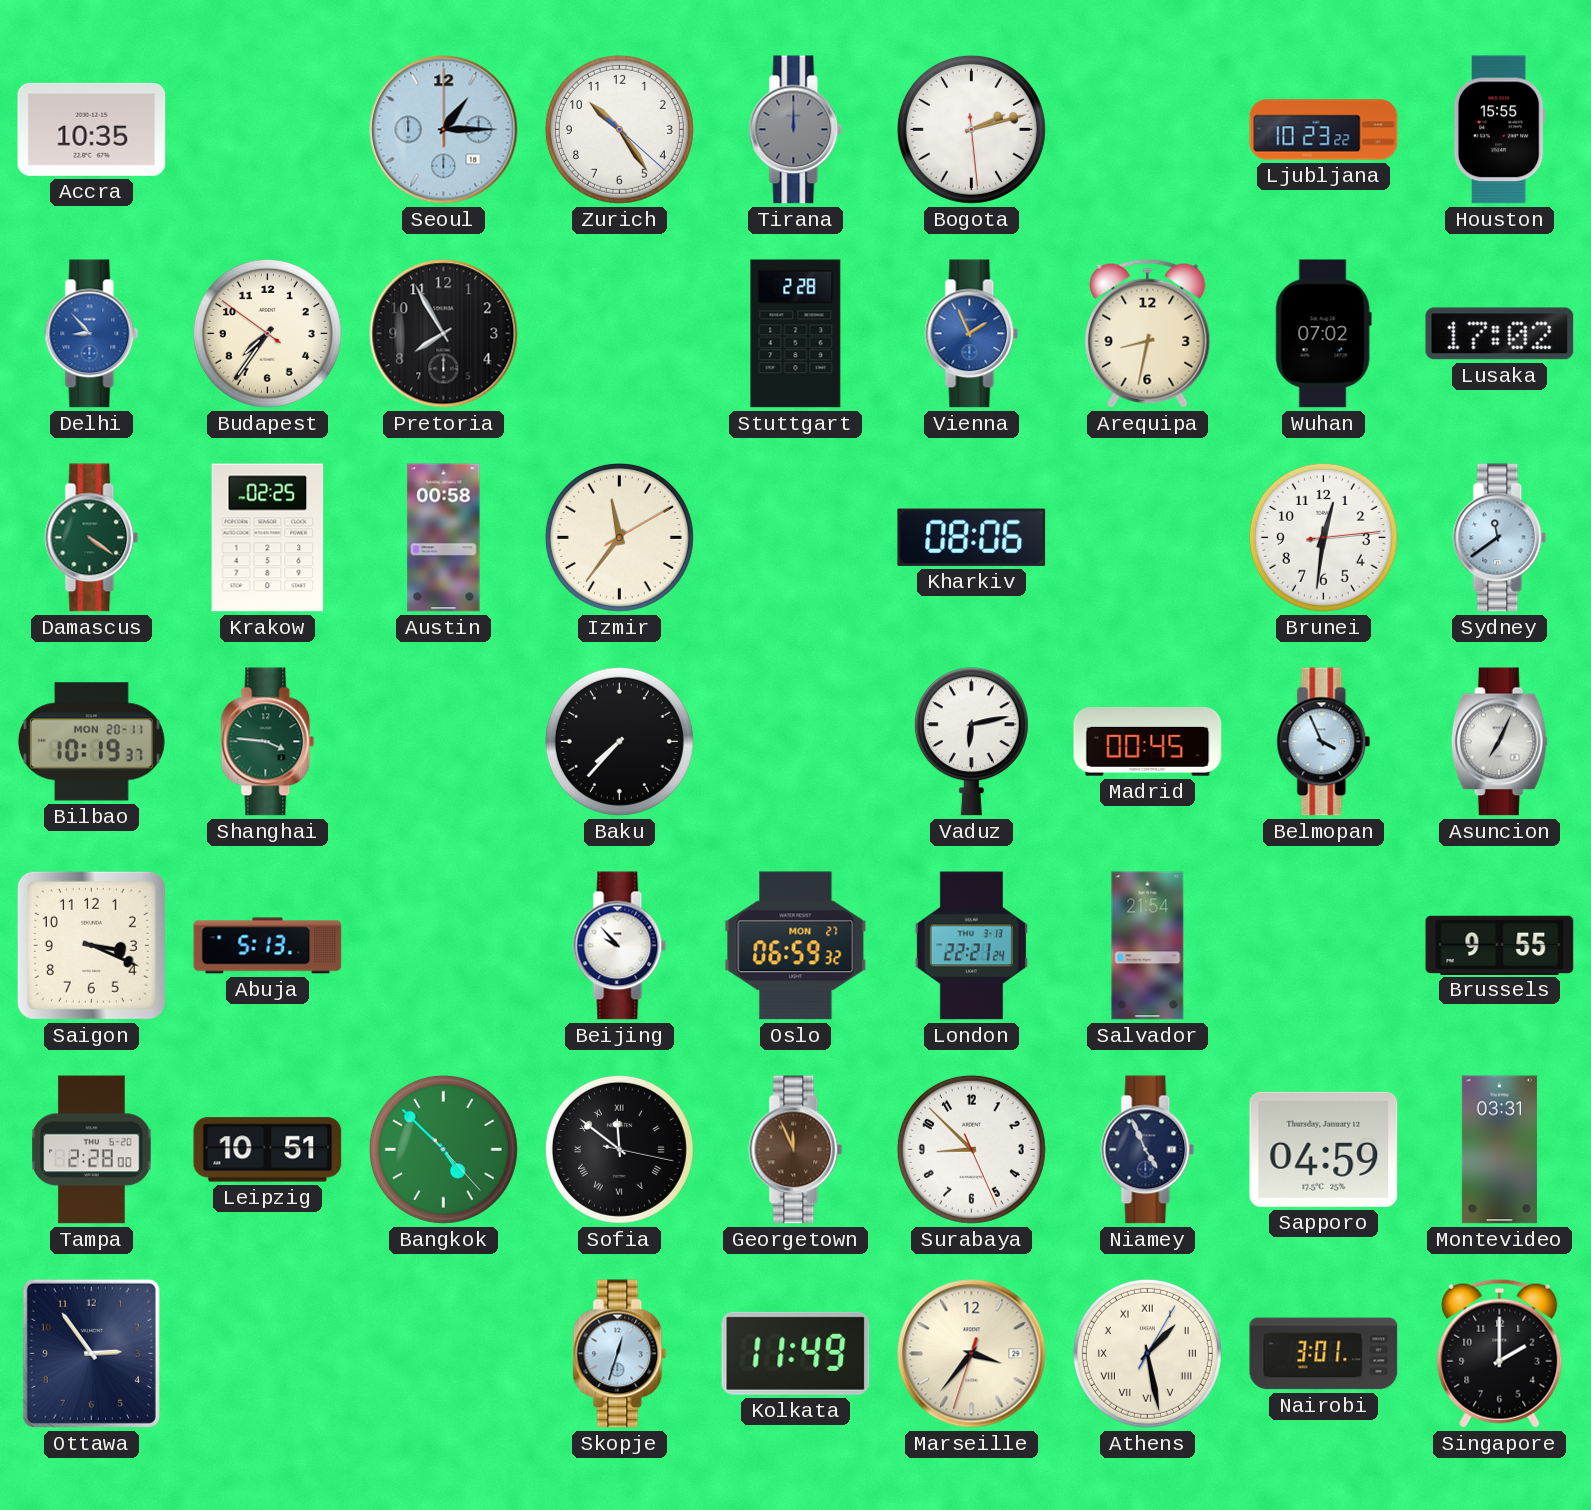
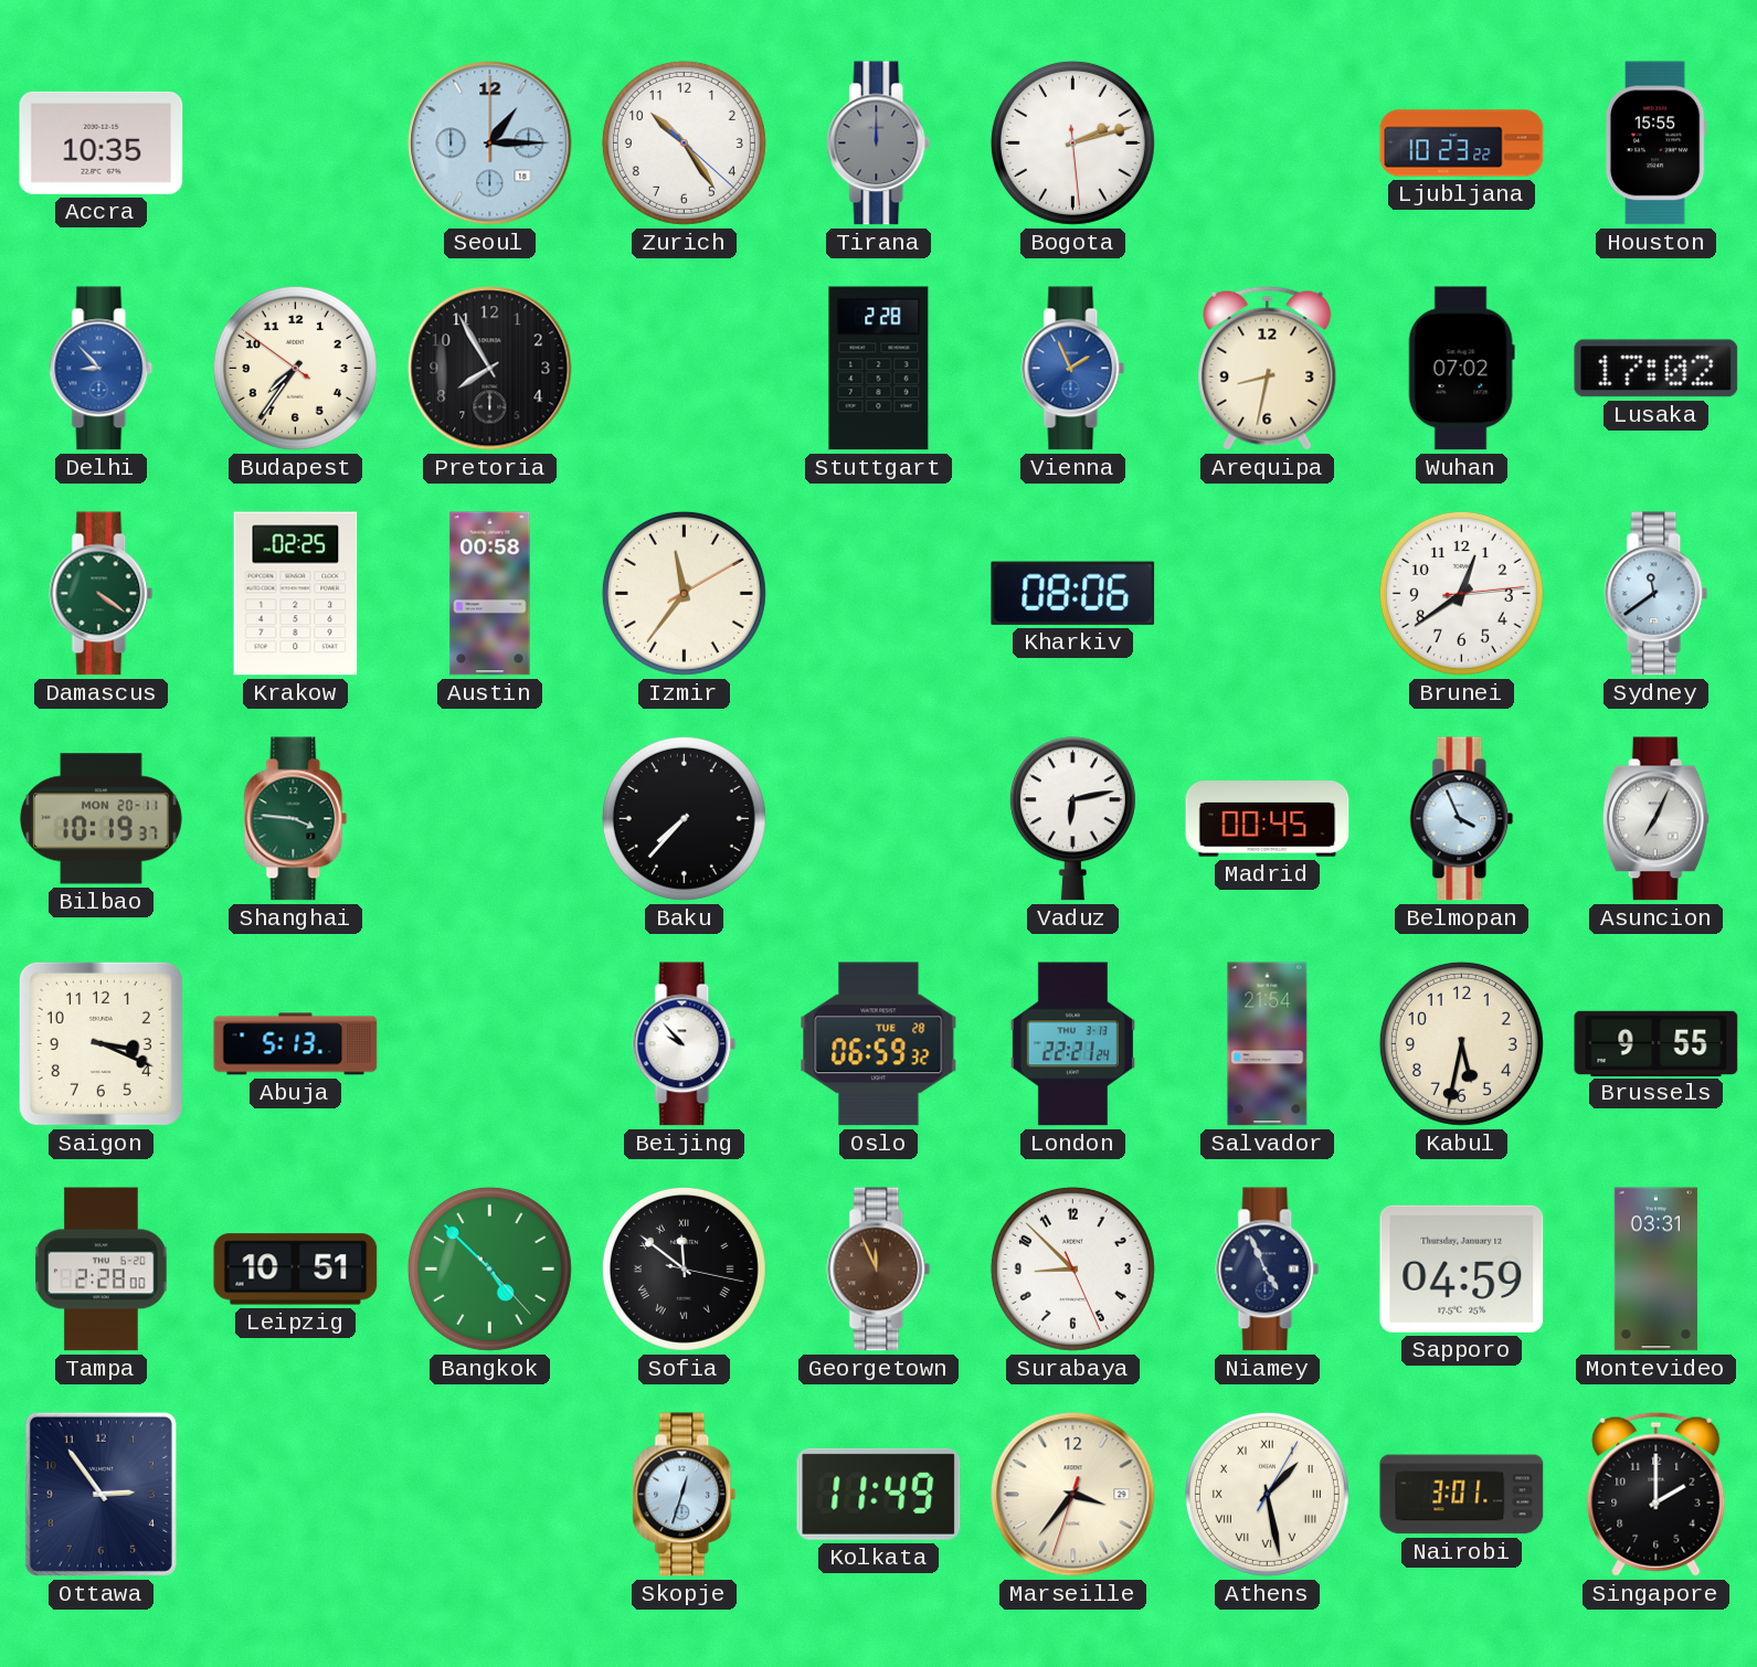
Brunei: 12:31 -> 12:39
Oslo date: MON 27 -> TUE 28
Kabul: none -> 5:32
